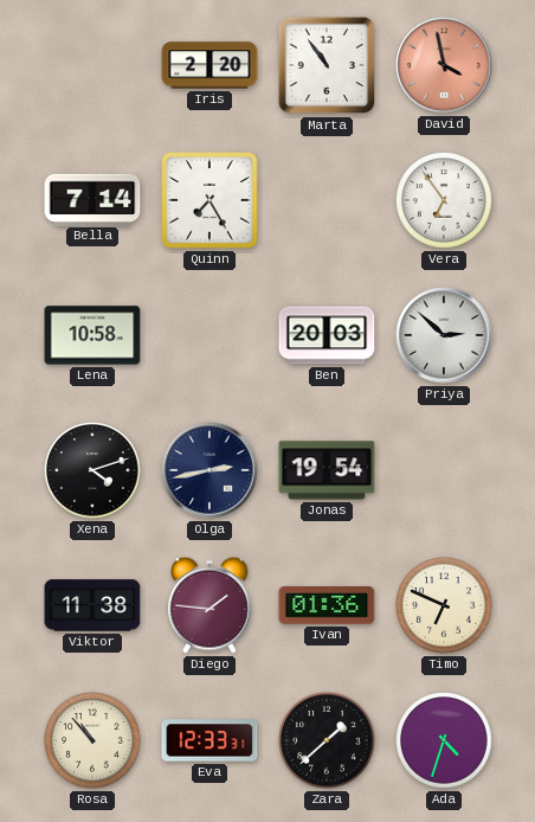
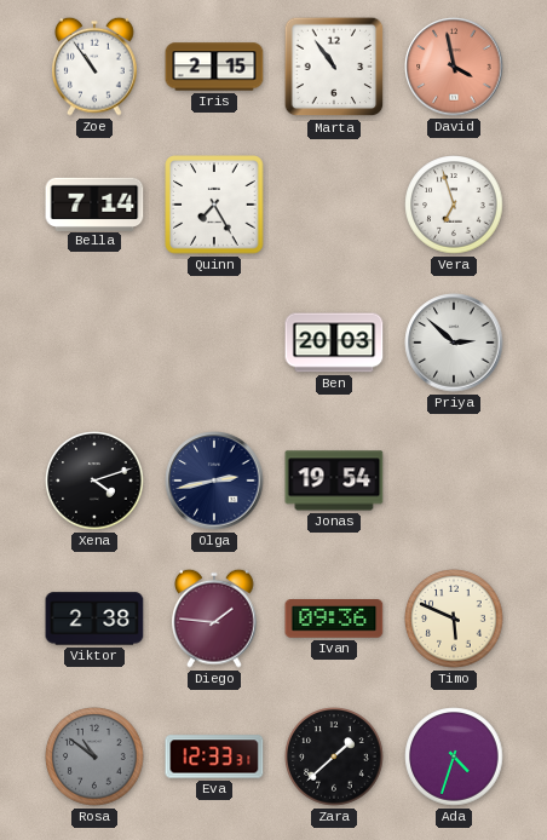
Zoe: none -> 10:54
Iris: 2:20 -> 2:15
Vera: 6:54 -> 6:57
Lena: 10:58 -> none
Viktor: 11:38 -> 2:38
Ivan: 01:36 -> 09:36
Timo: 6:49 -> 5:49
Rosa: 10:53 -> 10:51
Rosa dial: cream -> grey
